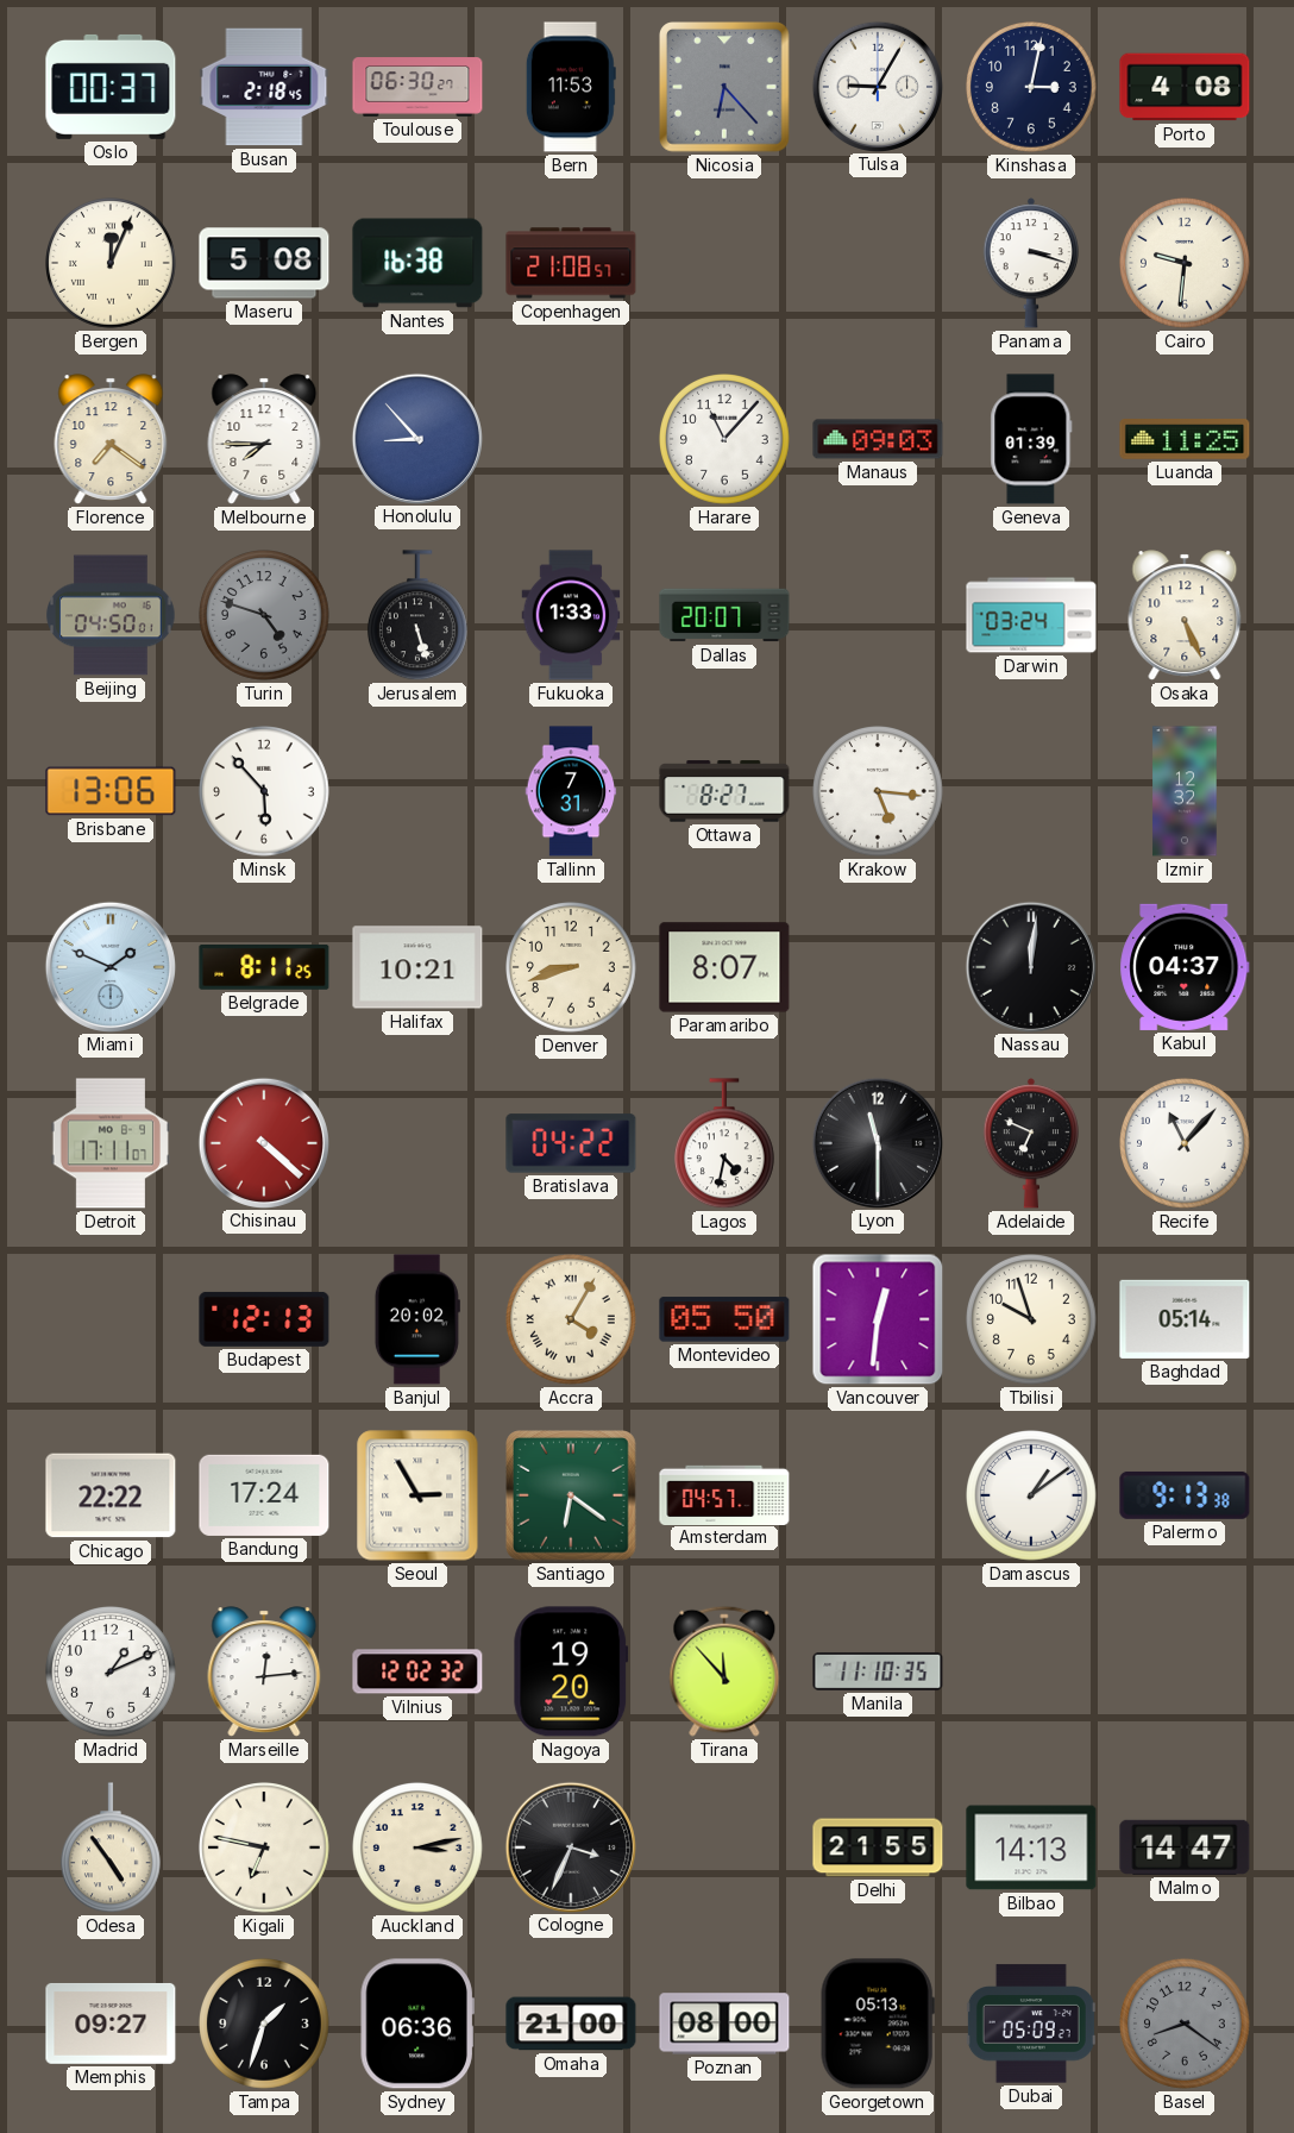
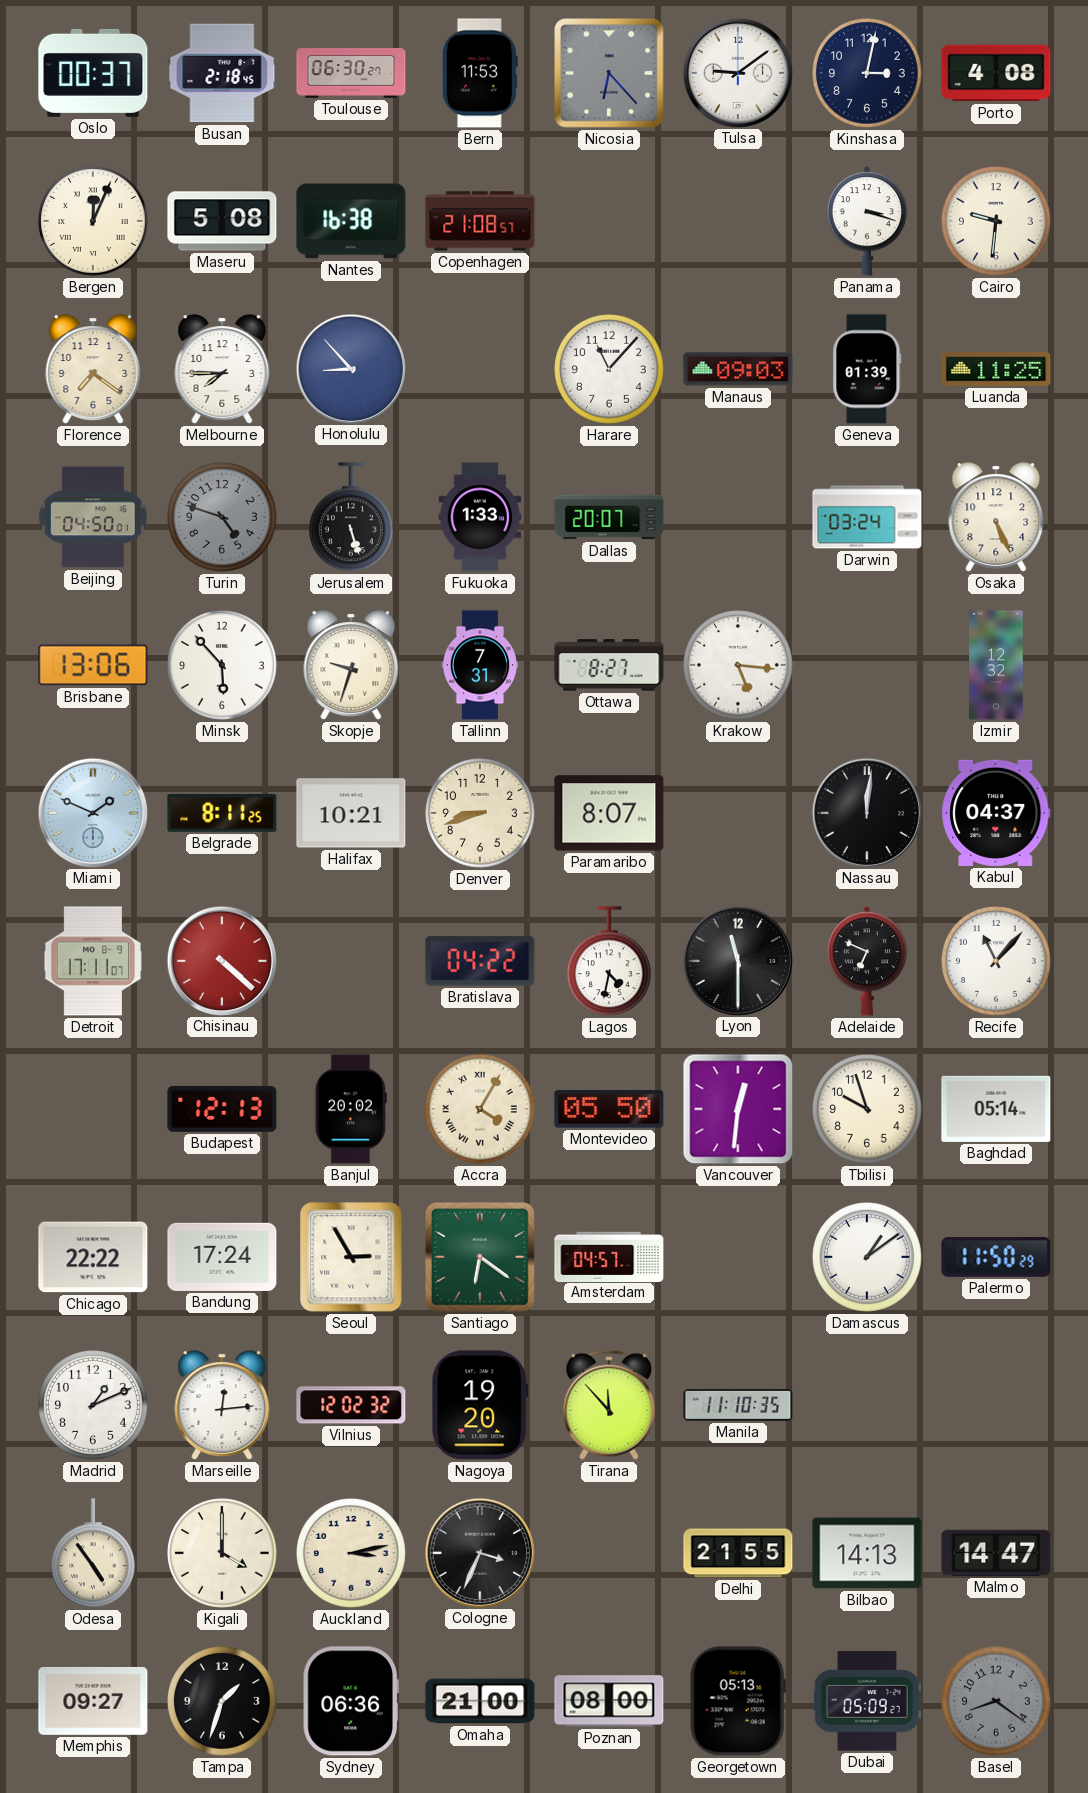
Tulsa: 9:05 -> 9:09
Skopje: none -> 9:33
Palermo: 9:13 -> 11:50
Kigali: 6:47 -> 4:00
